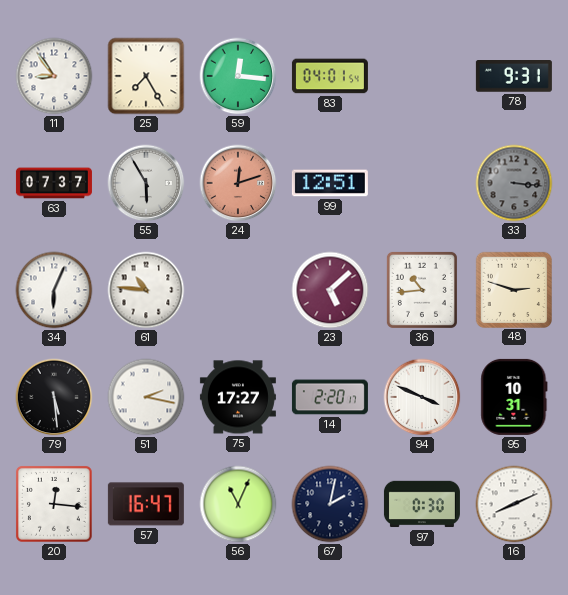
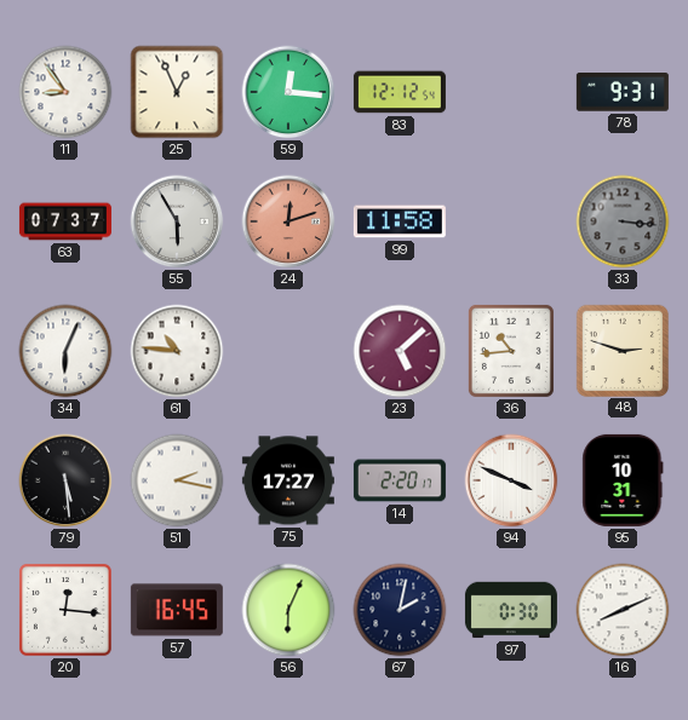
25: 7:25 -> 12:56
83: 04:01 -> 12:12
99: 12:51 -> 11:58
57: 16:47 -> 16:45
56: 11:04 -> 6:04
